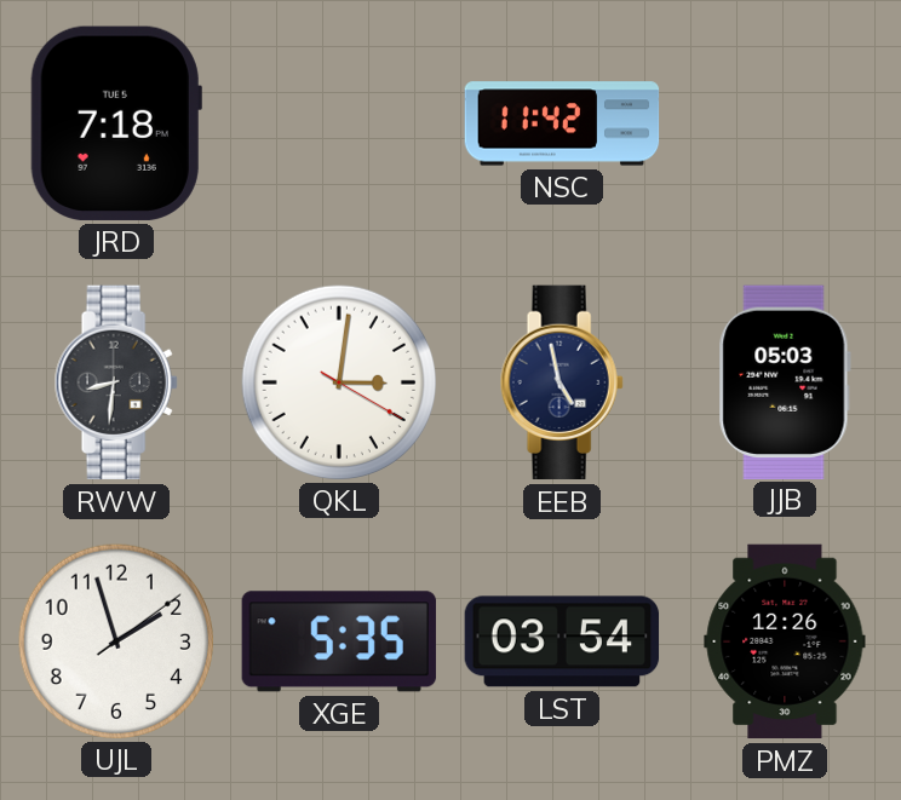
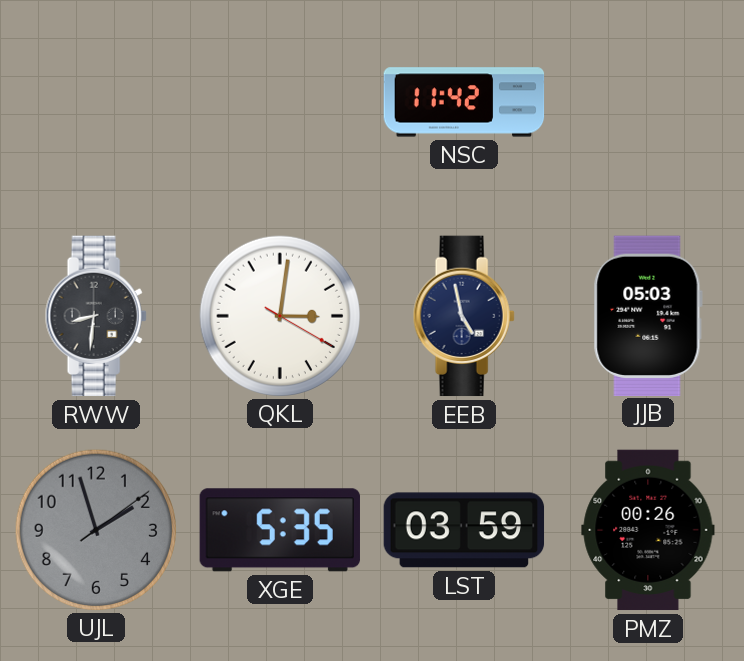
JRD: 7:18 -> none
UJL dial: white -> grey
LST: 03:54 -> 03:59
PMZ: 12:26 -> 00:26
